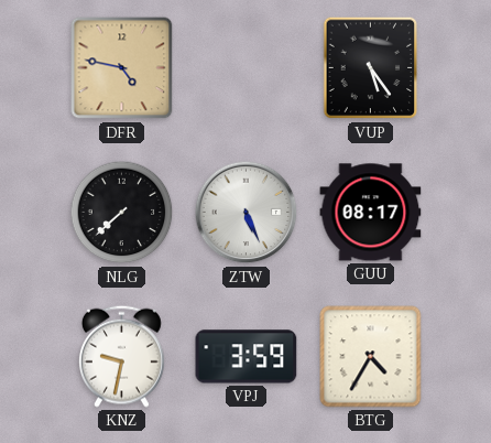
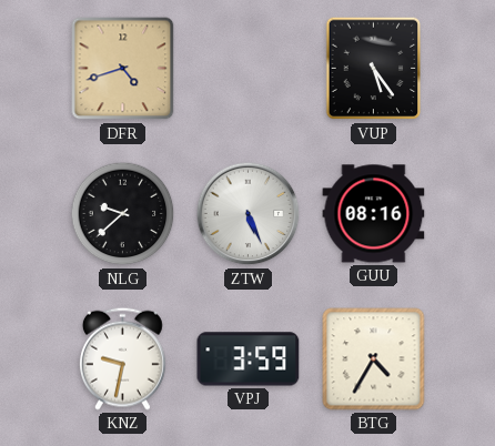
DFR: 4:47 -> 4:42
NLG: 7:38 -> 9:38
GUU: 08:17 -> 08:16
